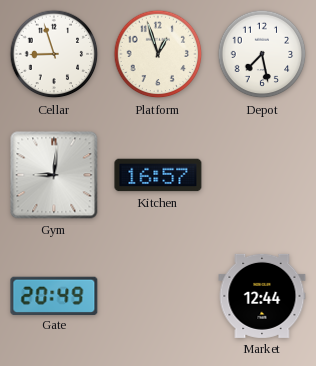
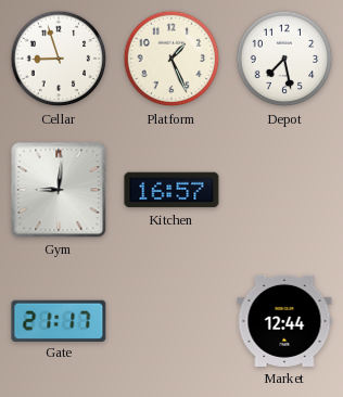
Platform: 12:57 -> 1:26
Gate: 20:49 -> 21:17
